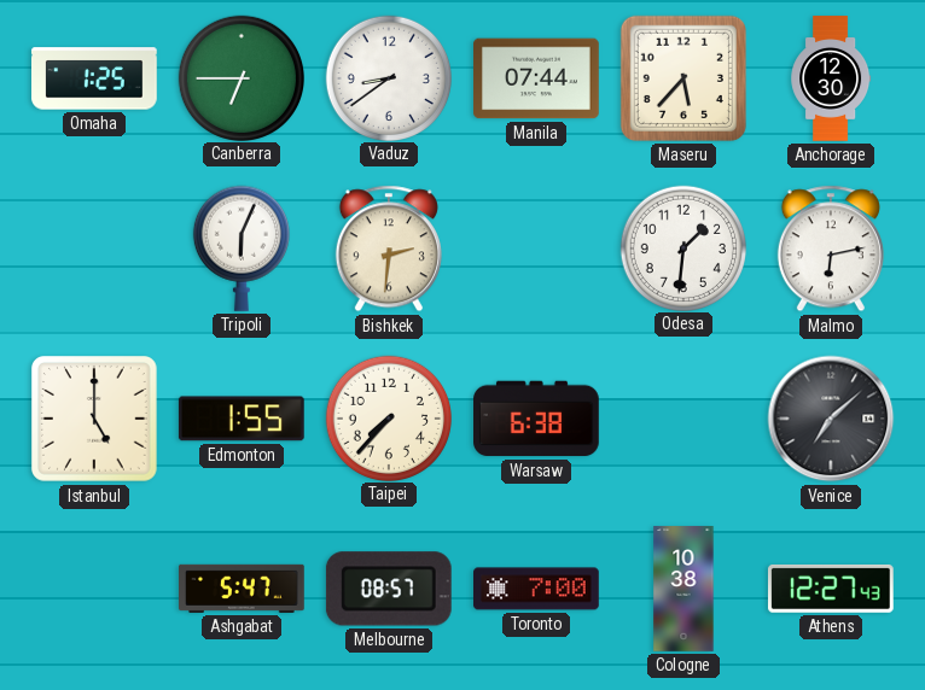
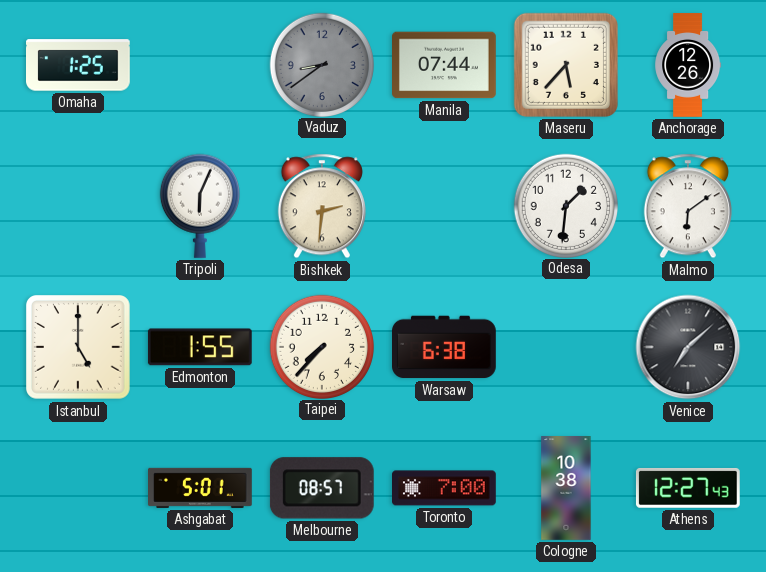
Canberra: 6:45 -> none
Vaduz dial: white -> grey
Anchorage: 12:30 -> 12:26
Malmo: 6:13 -> 6:09
Ashgabat: 5:47 -> 5:01
